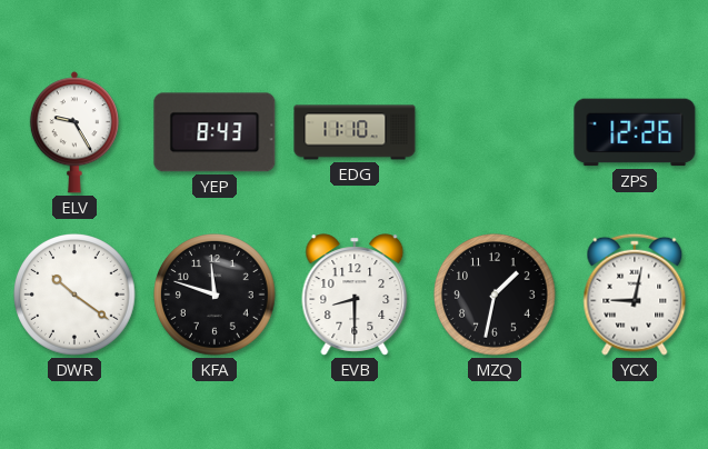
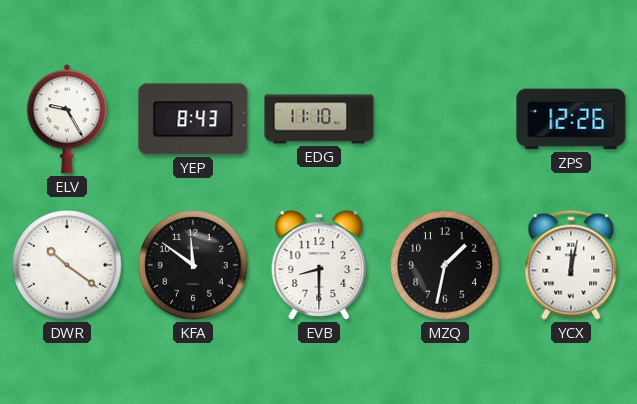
KFA: 11:48 -> 11:51
YCX: 9:02 -> 12:02
